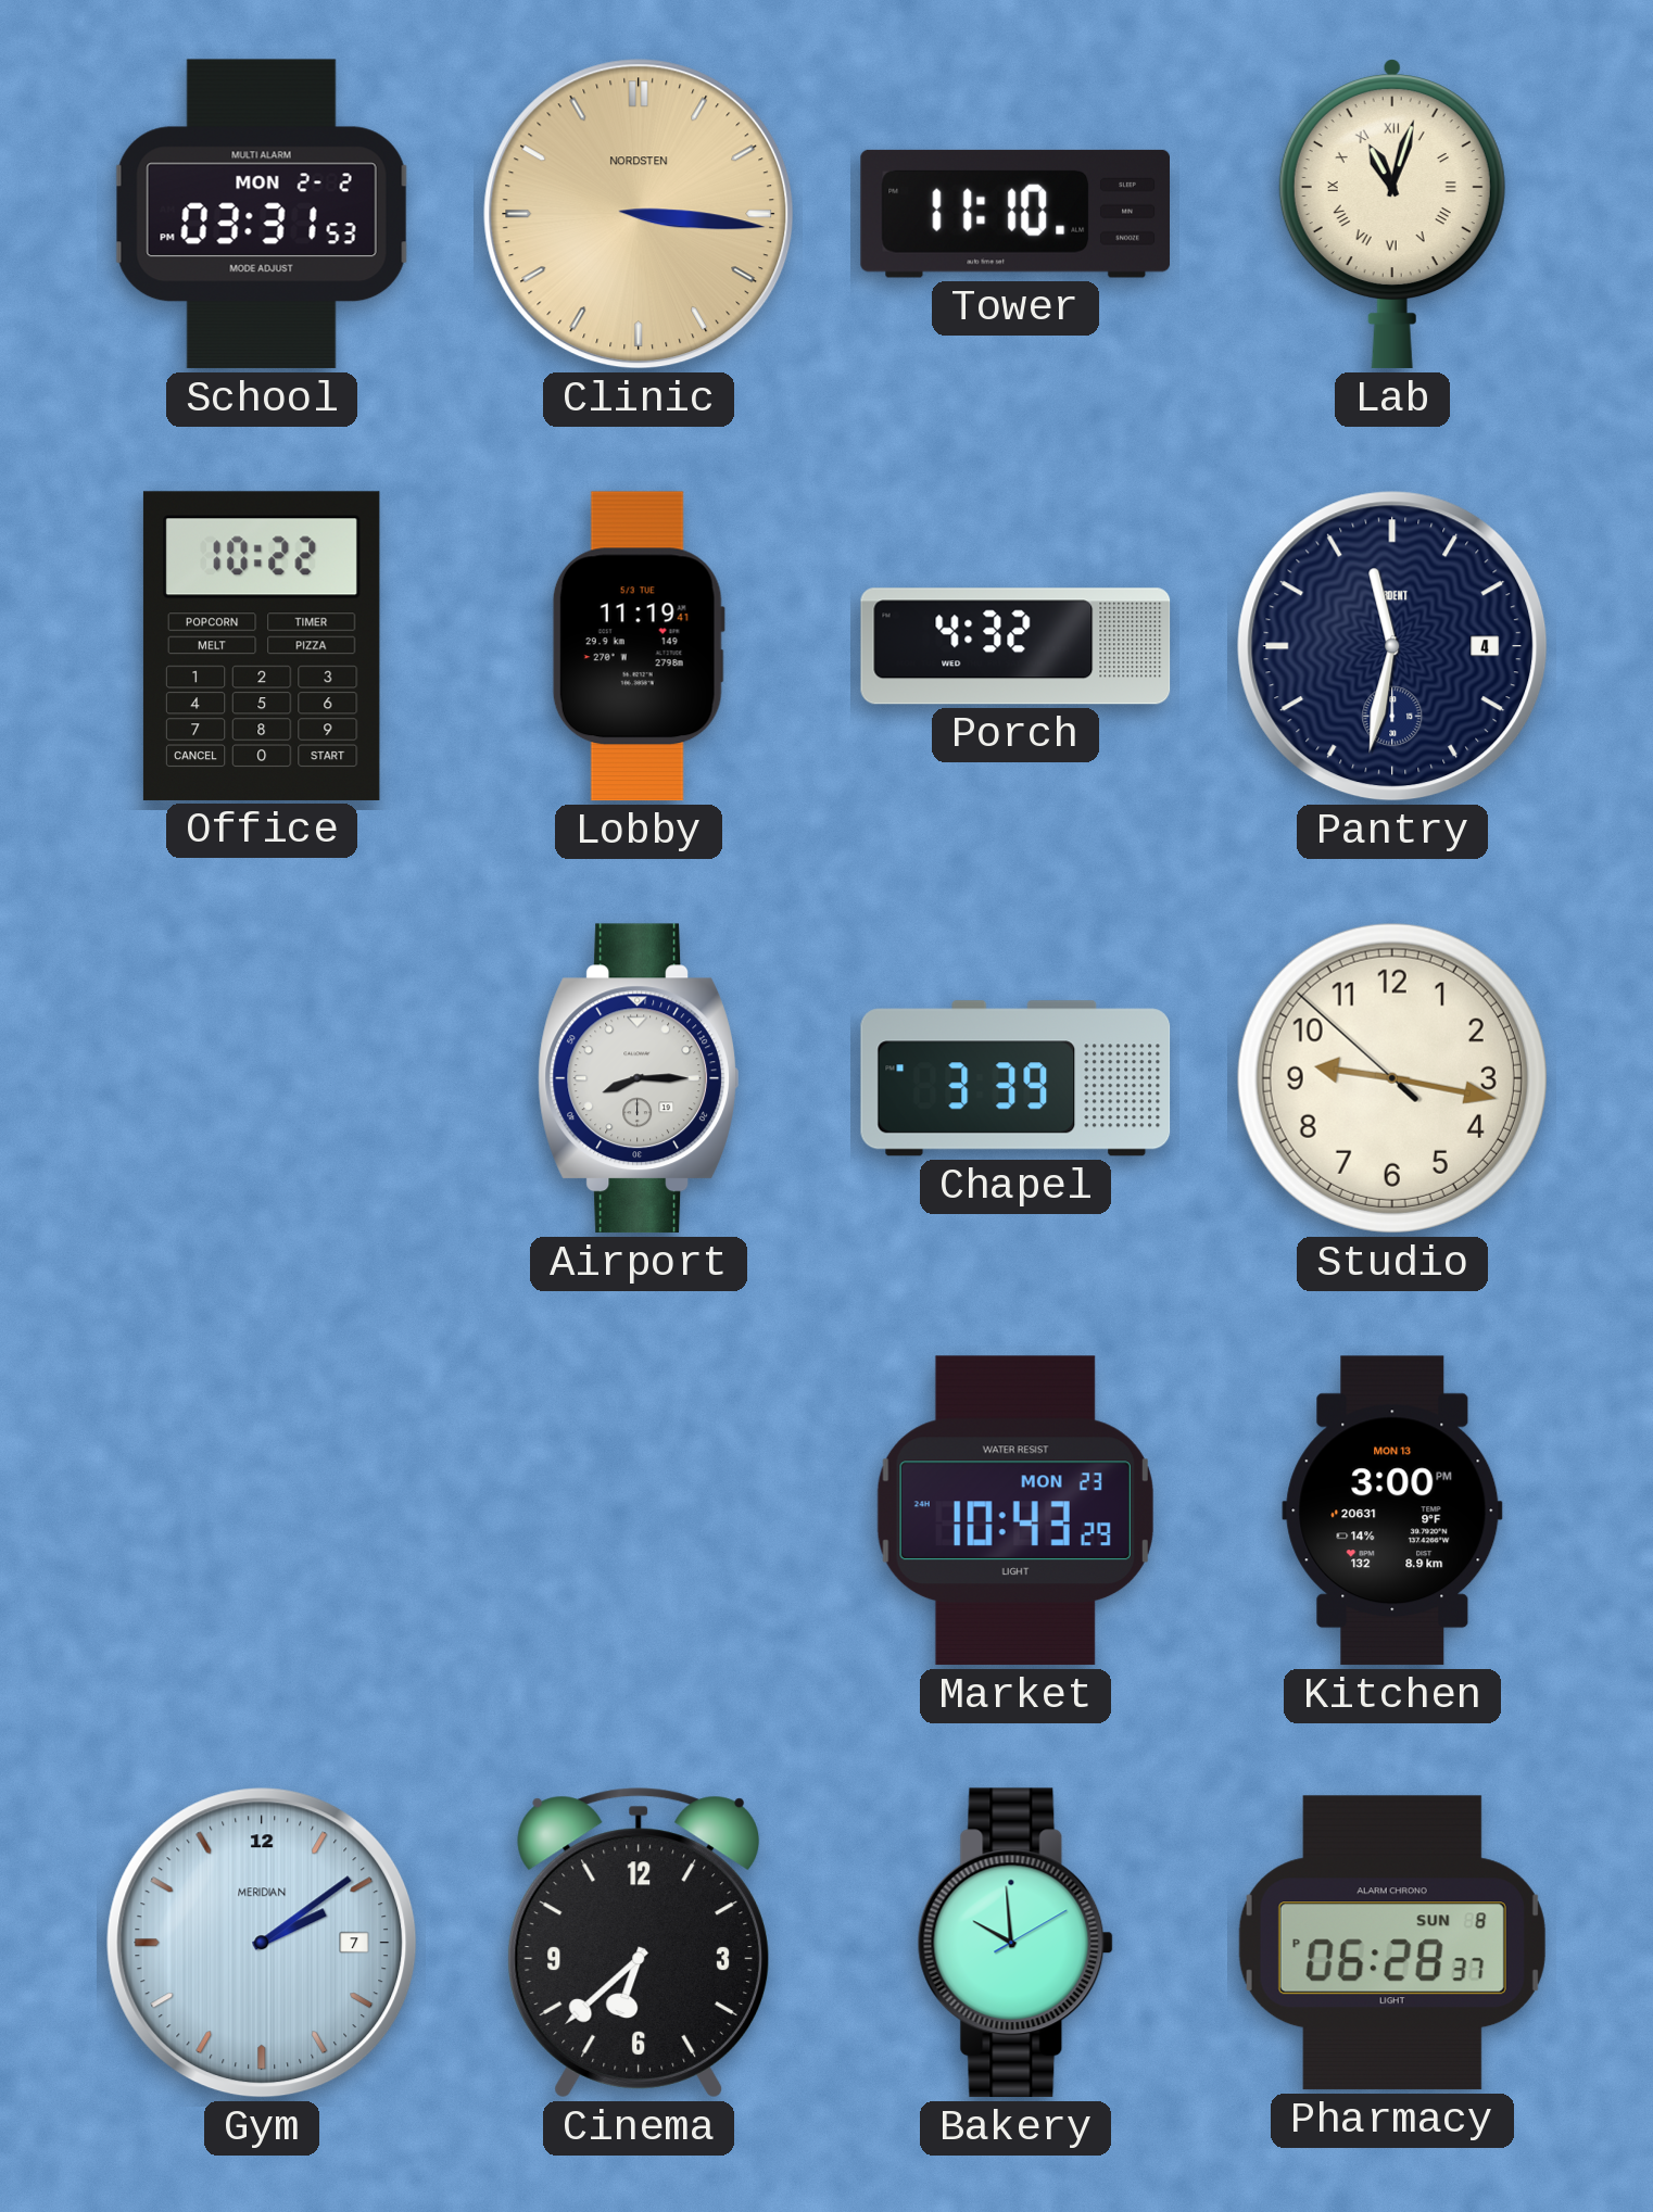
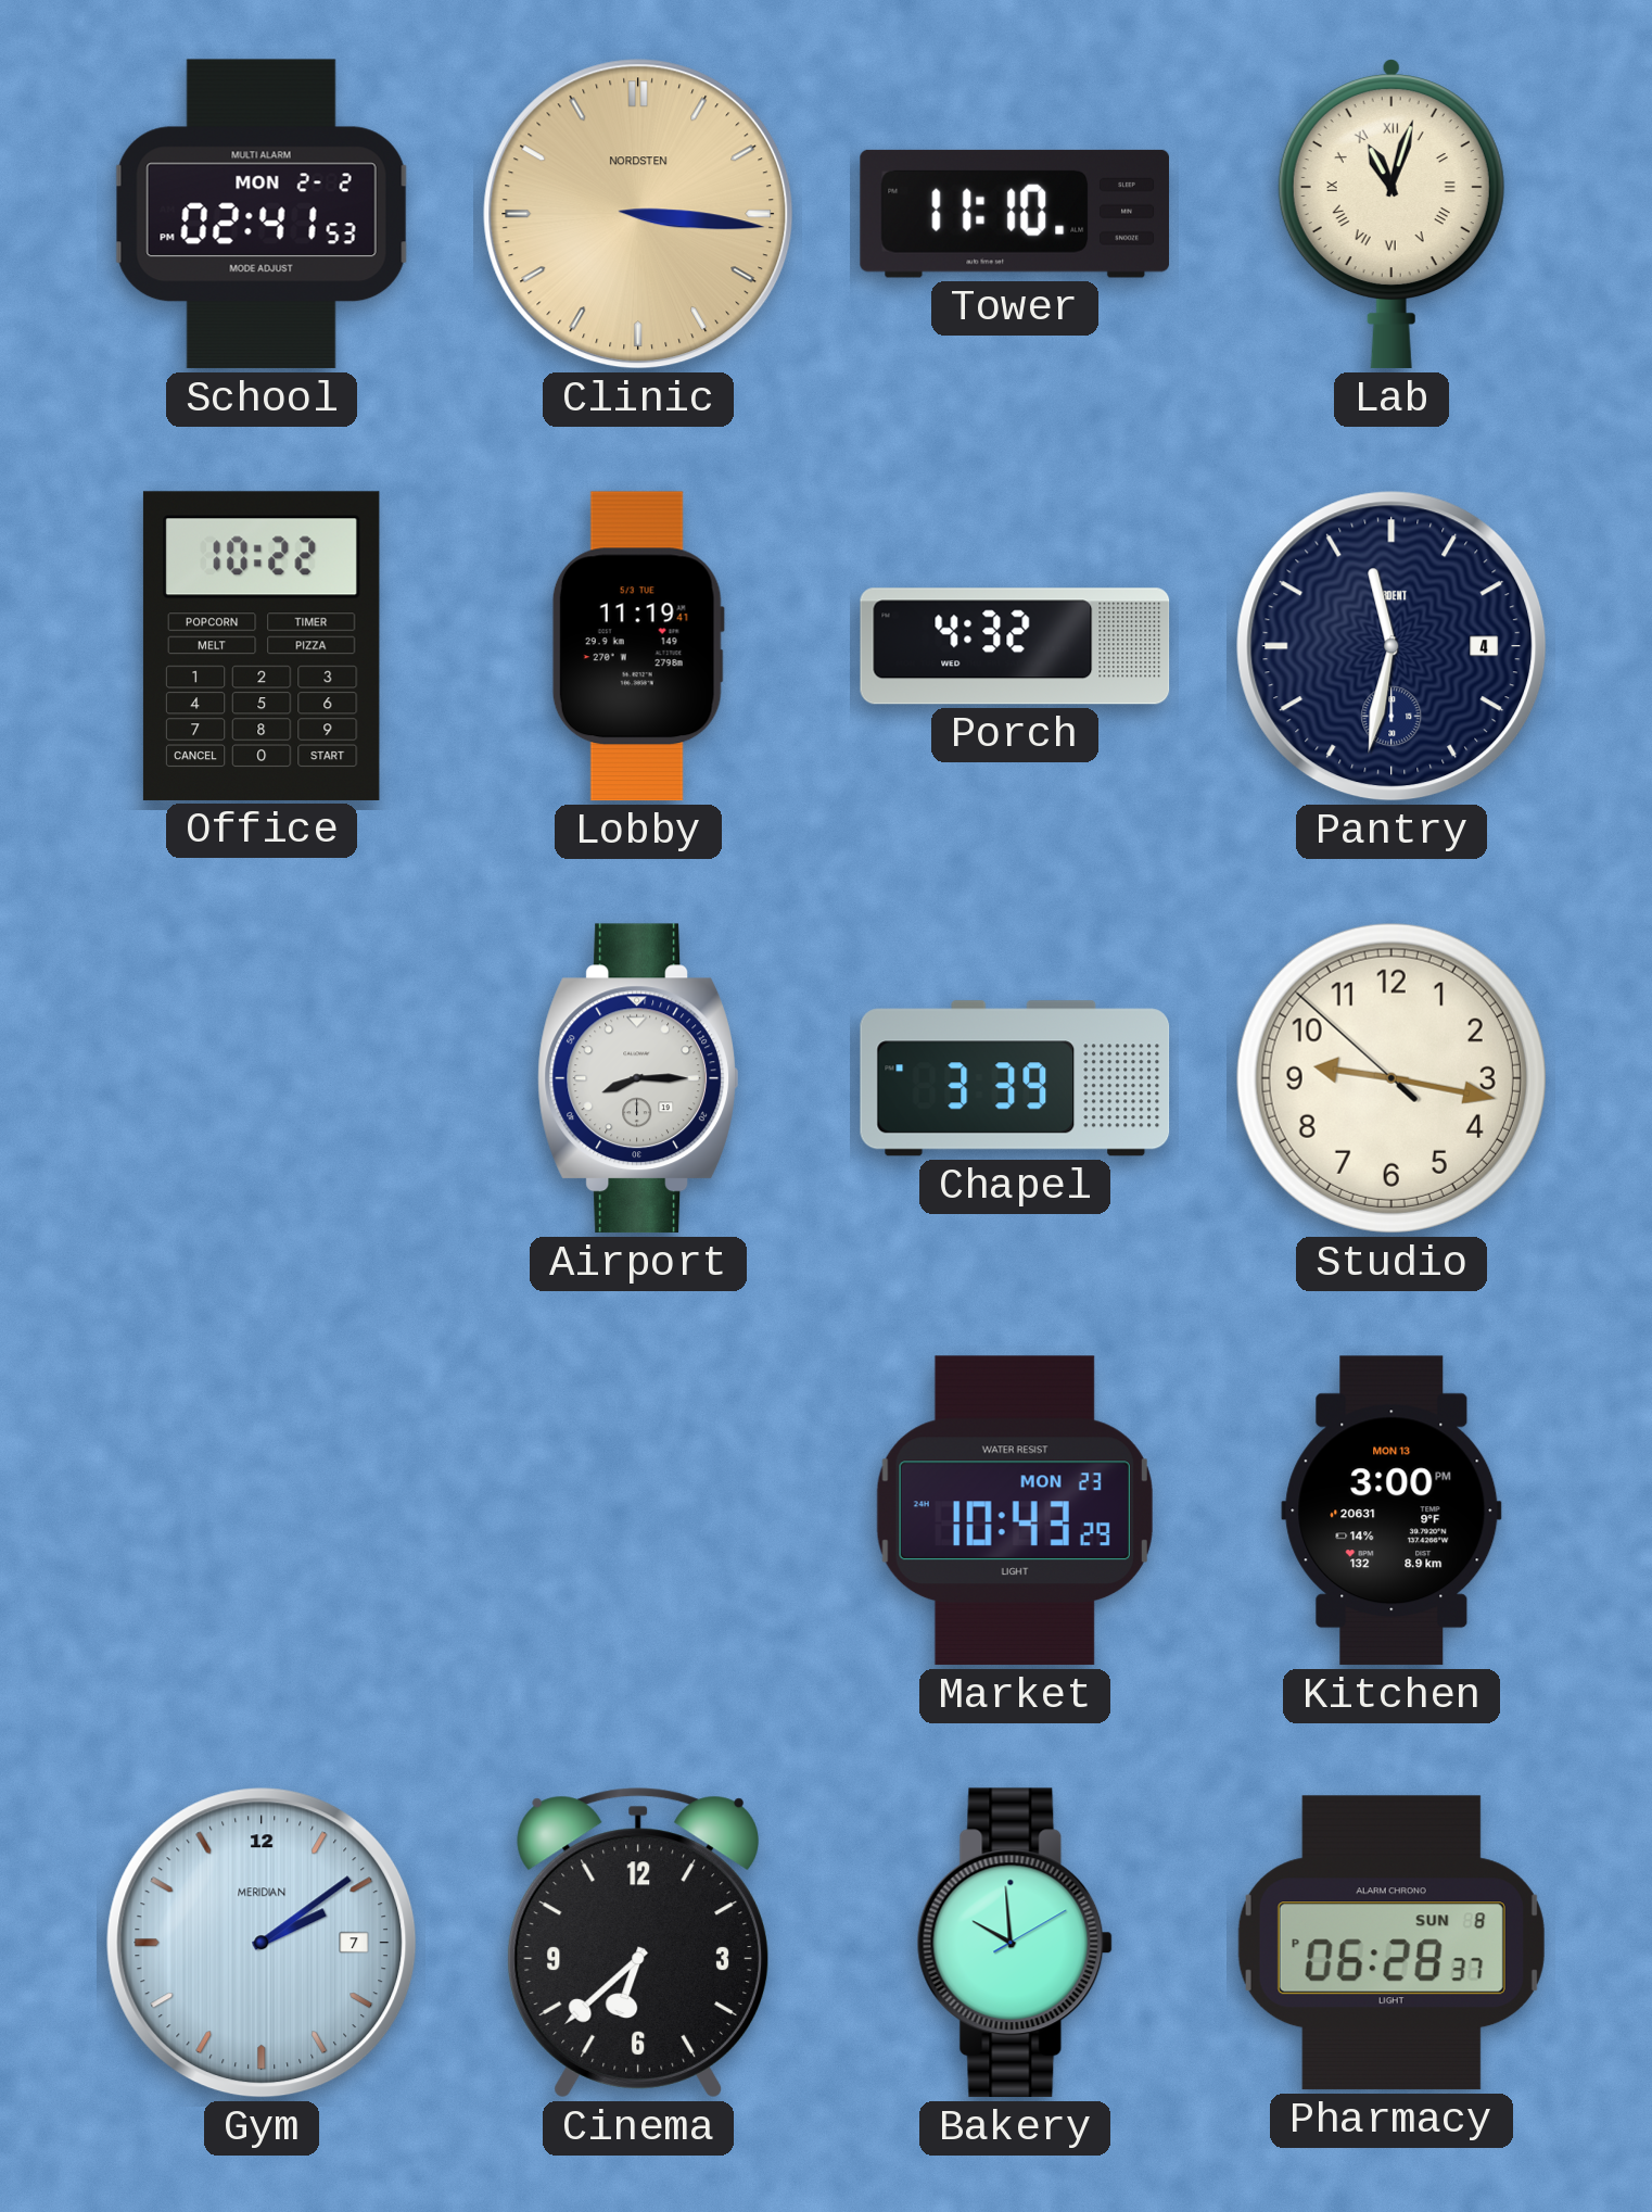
School: 03:31 -> 02:41
